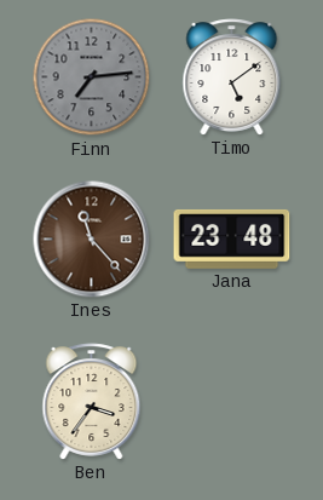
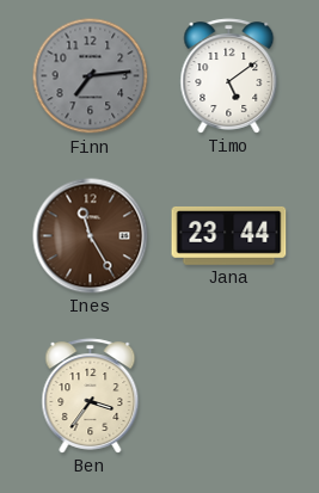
Ines: 11:23 -> 11:25
Jana: 23:48 -> 23:44
